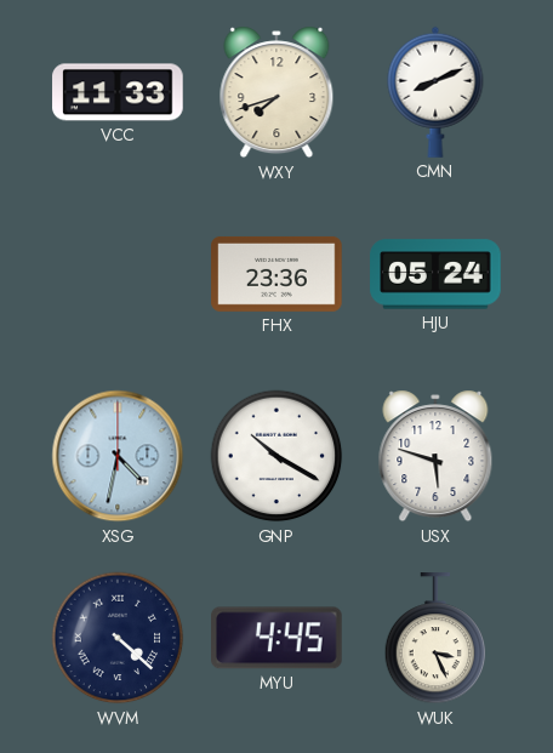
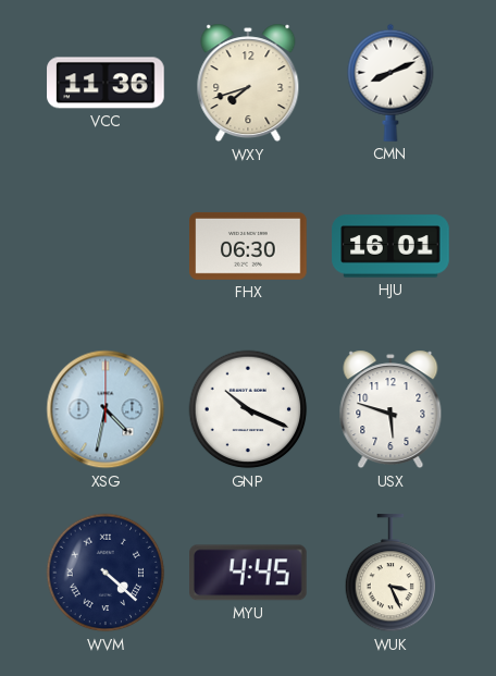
VCC: 11:33 -> 11:36
FHX: 23:36 -> 06:30
HJU: 05:24 -> 16:01
GNP: 10:20 -> 10:19
